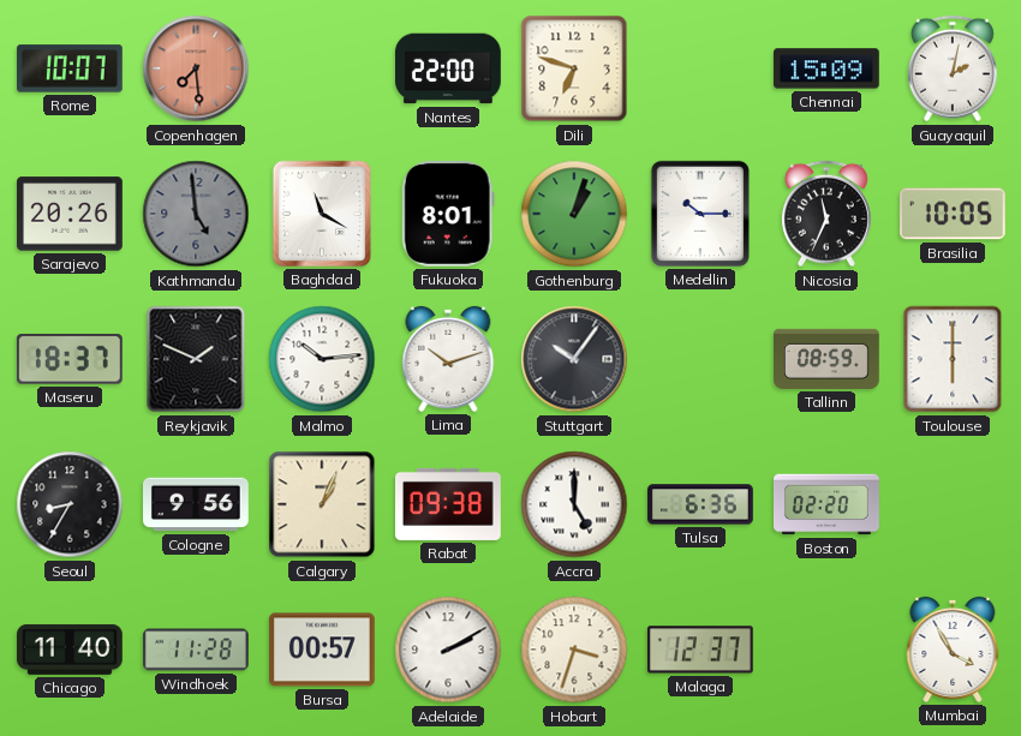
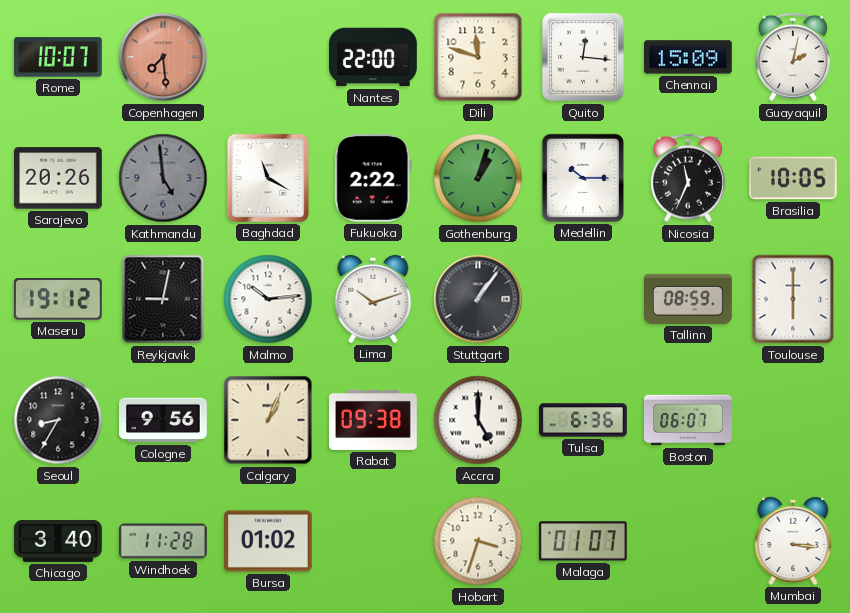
Dili: 6:48 -> 11:48
Quito: none -> 12:16
Fukuoka: 8:01 -> 2:22
Maseru: 18:37 -> 19:12
Reykjavik: 1:49 -> 9:02
Stuttgart: 10:06 -> 1:06
Boston: 02:20 -> 06:07
Chicago: 11:40 -> 3:40
Bursa: 00:57 -> 01:02
Adelaide: 2:10 -> none
Malaga: 12:37 -> 01:07
Mumbai: 3:55 -> 3:16
